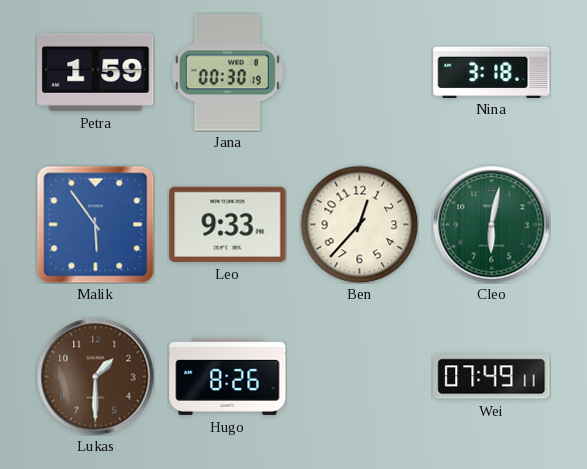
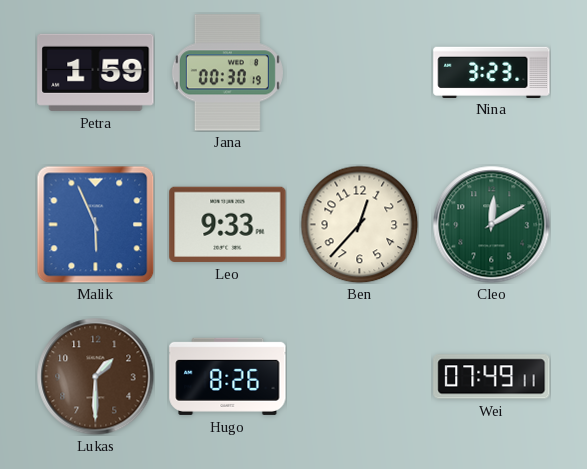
Nina: 3:18 -> 3:23
Malik: 5:54 -> 5:56
Cleo: 6:02 -> 12:10
